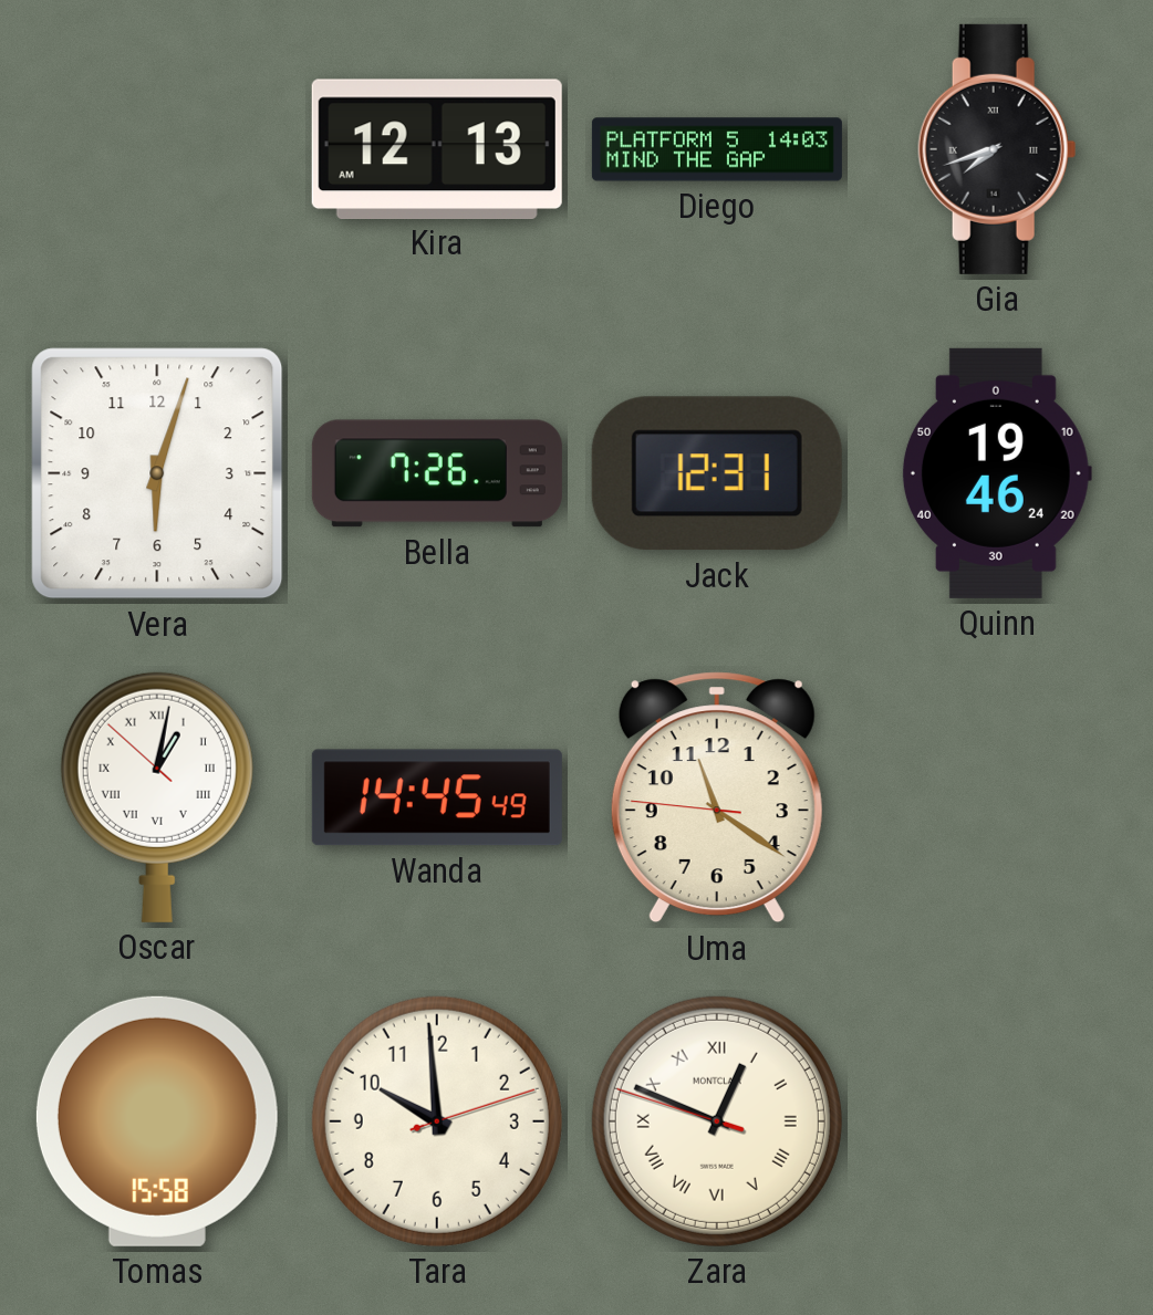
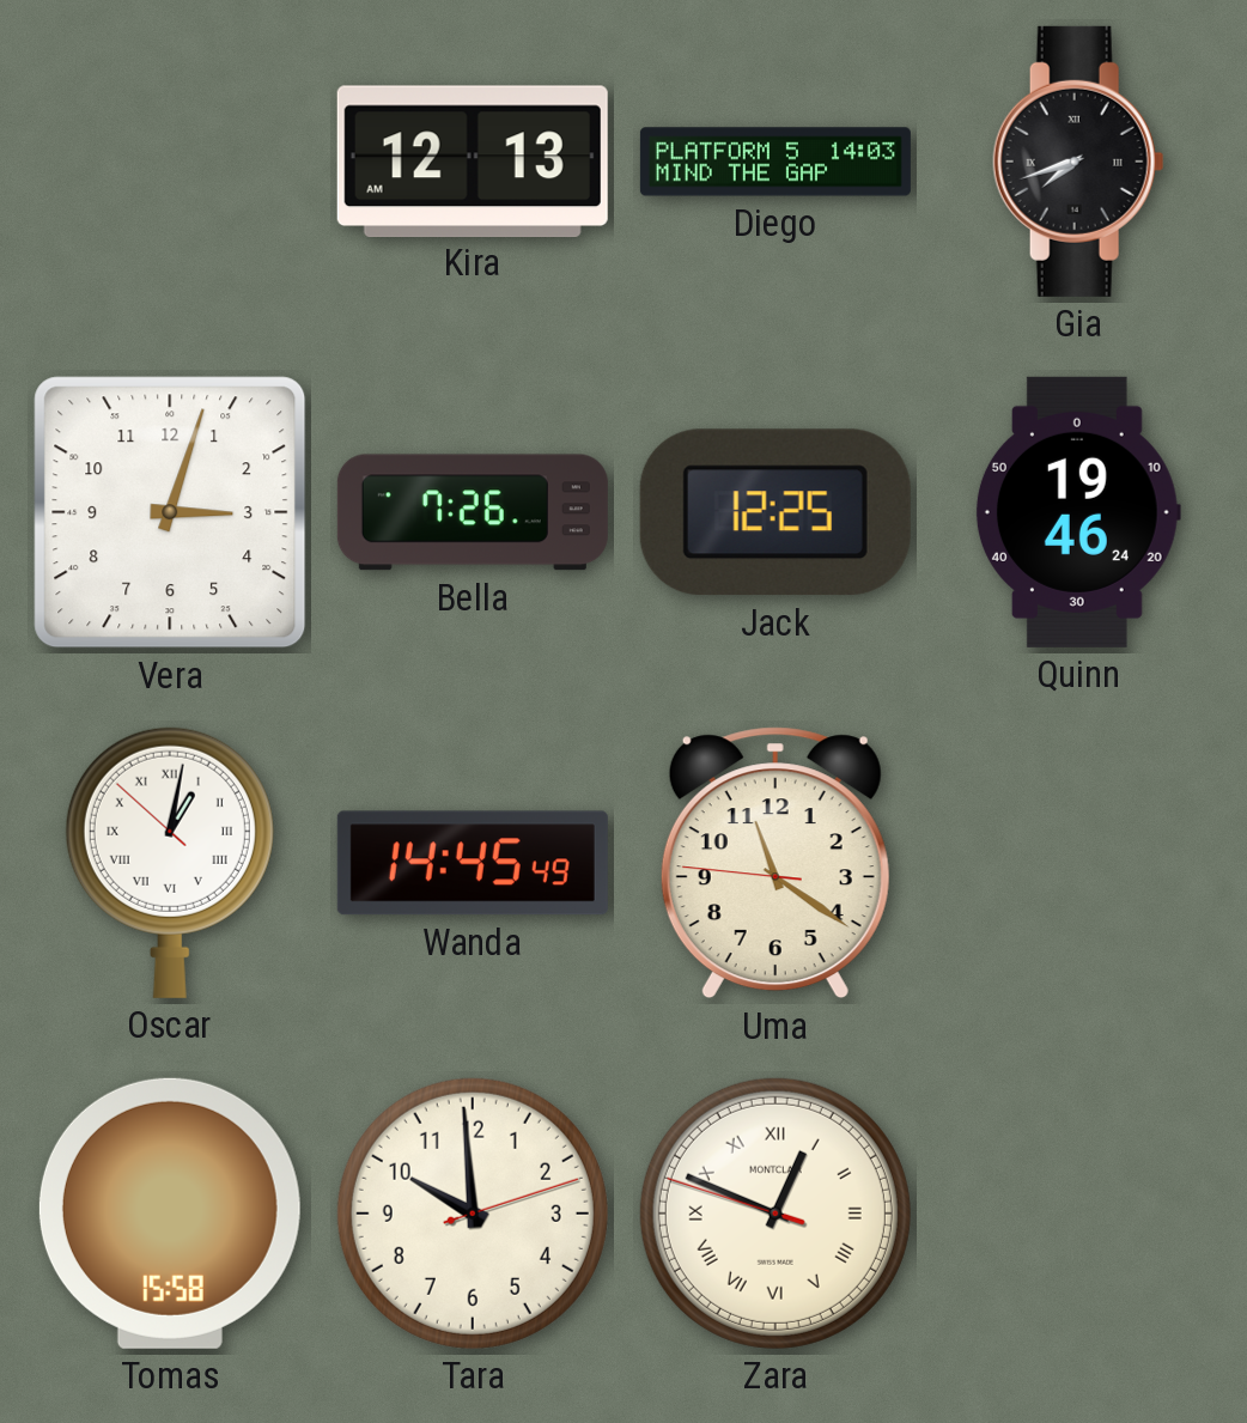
Vera: 6:03 -> 3:03
Jack: 12:31 -> 12:25
